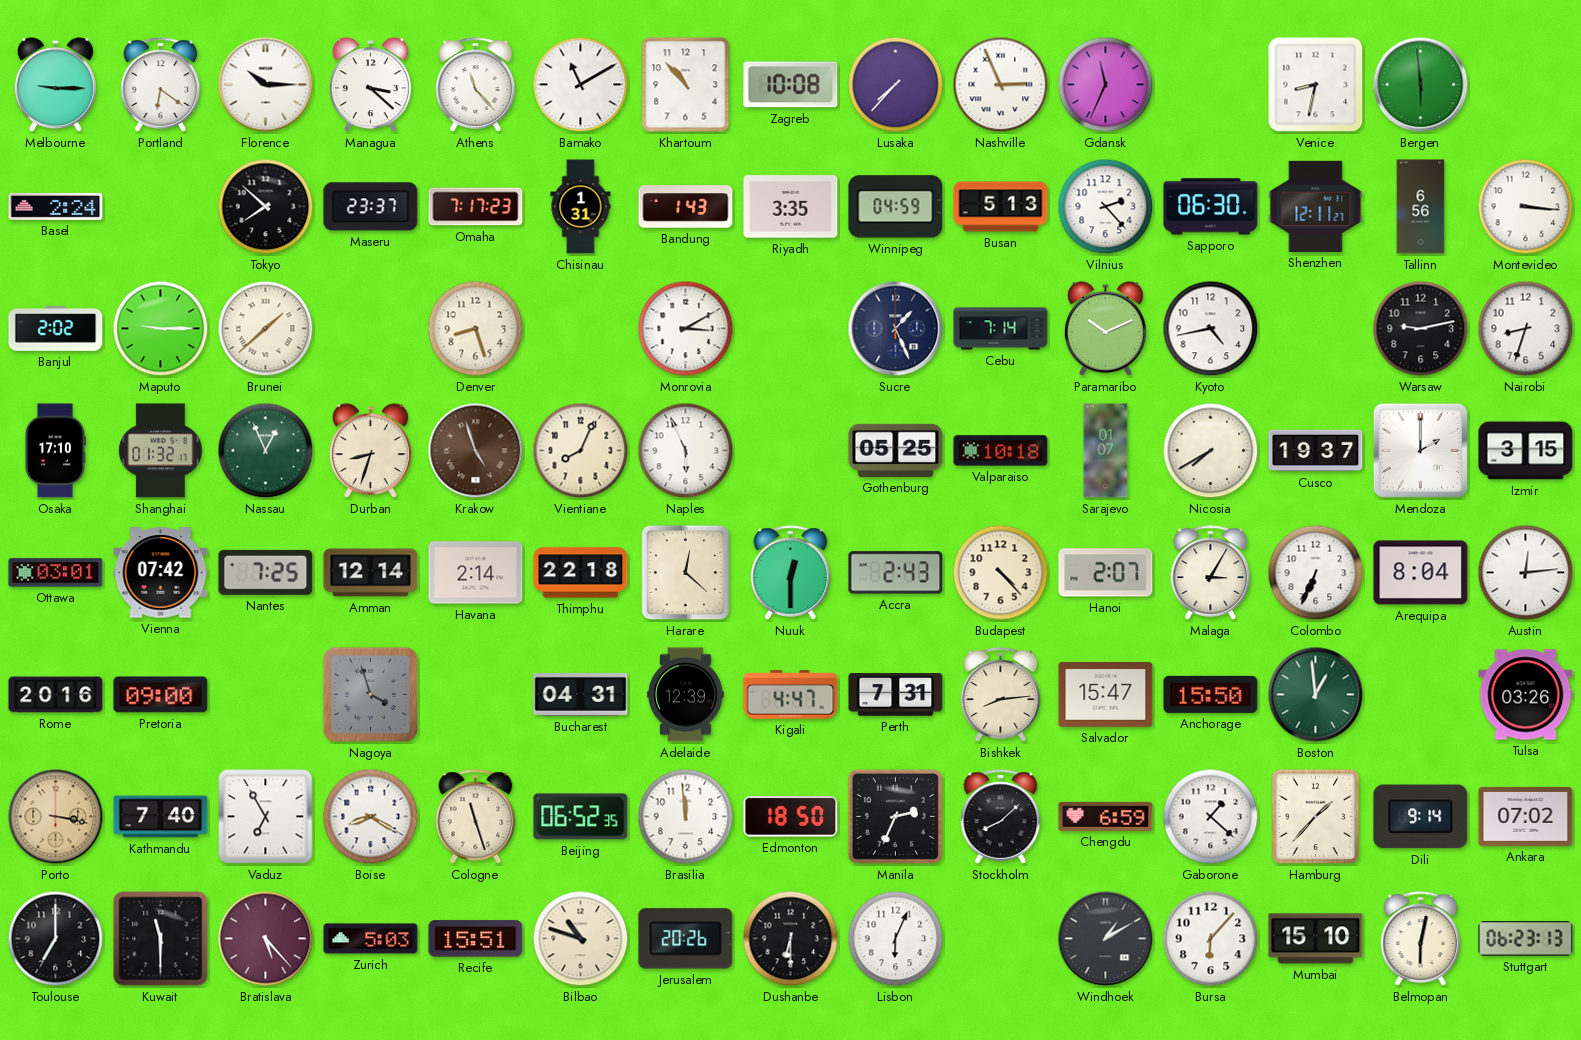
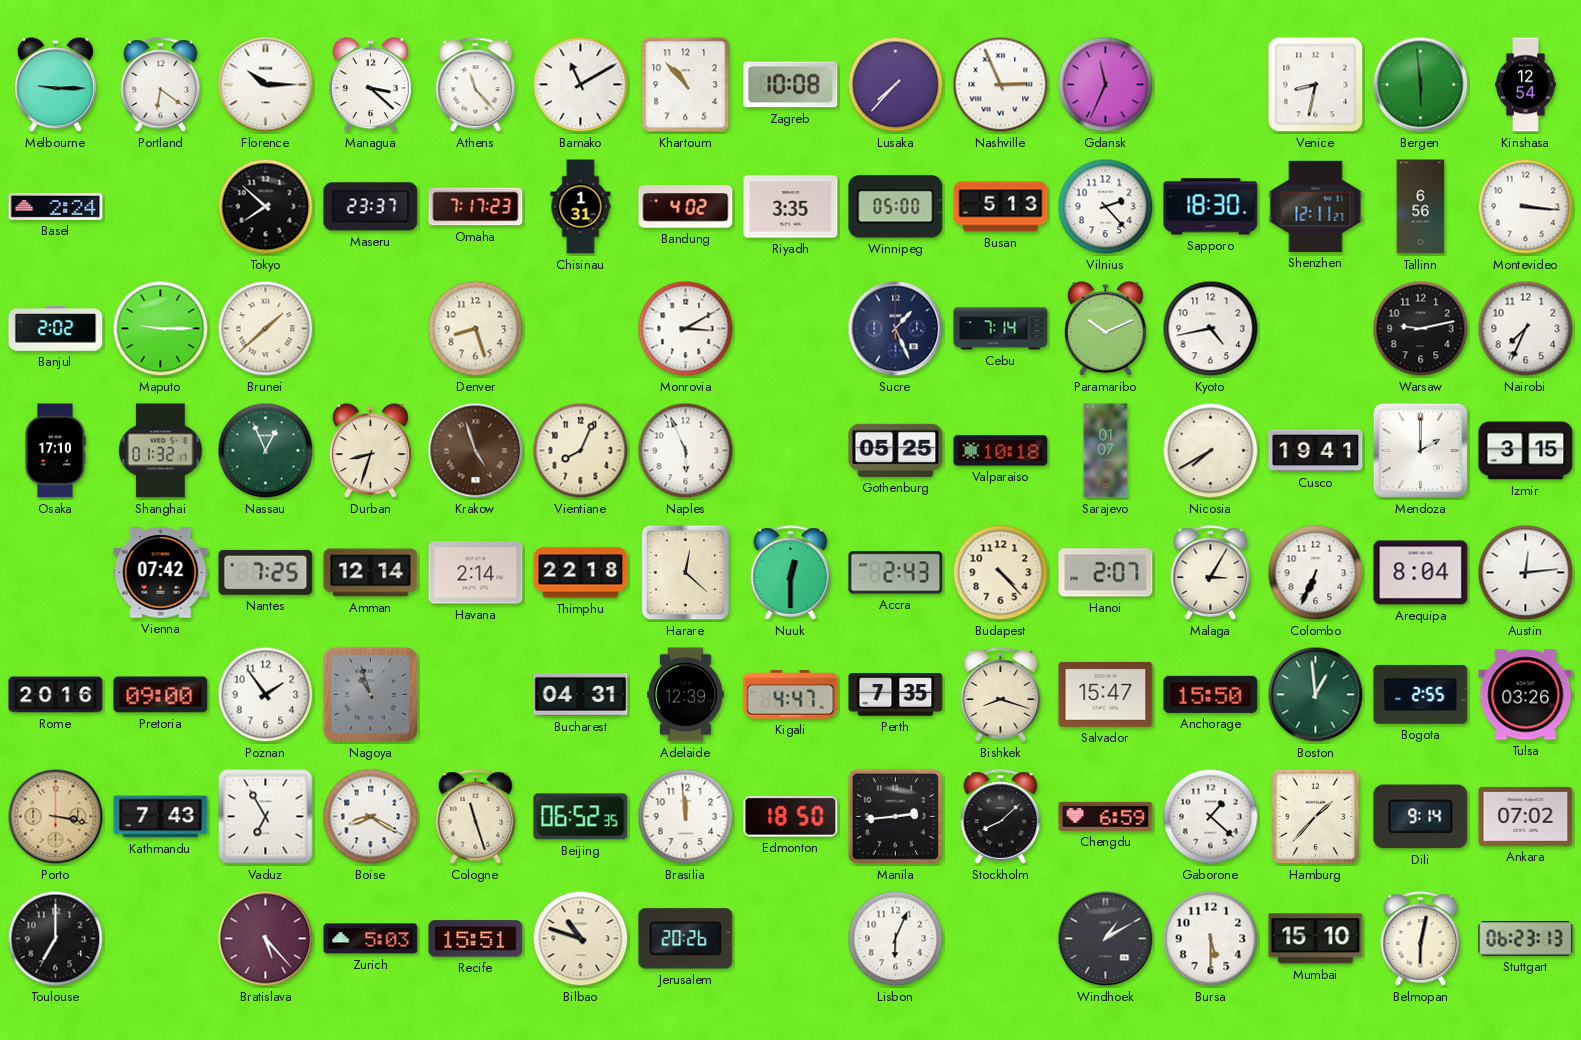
Kinshasa: none -> 12:54
Bandung: 1:43 -> 4:02
Winnipeg: 04:59 -> 05:00
Sapporo: 06:30 -> 18:30
Nairobi: 8:33 -> 7:34
Cusco: 19:37 -> 19:41
Ottawa: 03:01 -> none
Poznan: none -> 1:54
Nagoya: 3:57 -> 10:57
Perth: 7:31 -> 7:35
Bishkek: 8:14 -> 8:18
Bogota: none -> 2:55
Kathmandu: 7:40 -> 7:43
Manila: 2:34 -> 2:44
Kuwait: 11:30 -> none
Dushanbe: 6:30 -> none
Bursa: 6:07 -> 5:30
